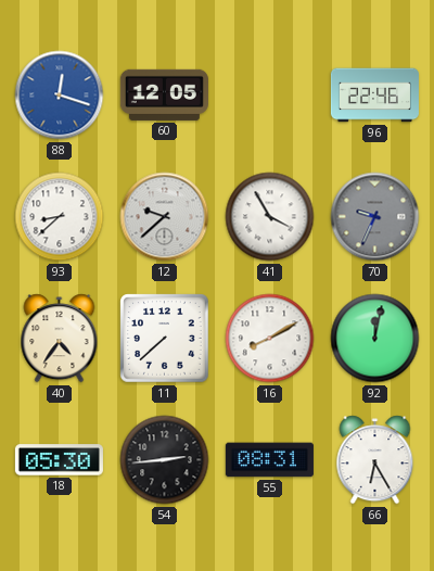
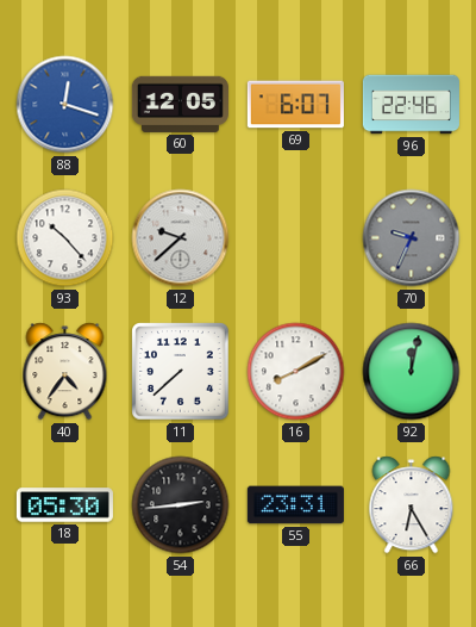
69: none -> 6:07
93: 8:38 -> 10:23
41: 3:55 -> none
55: 08:31 -> 23:31
